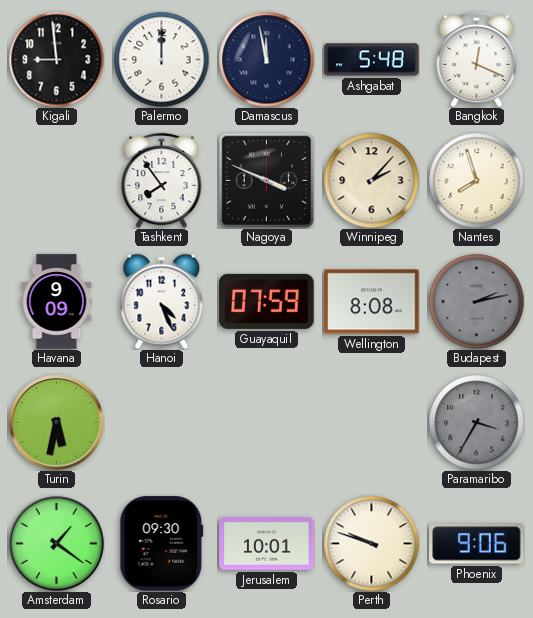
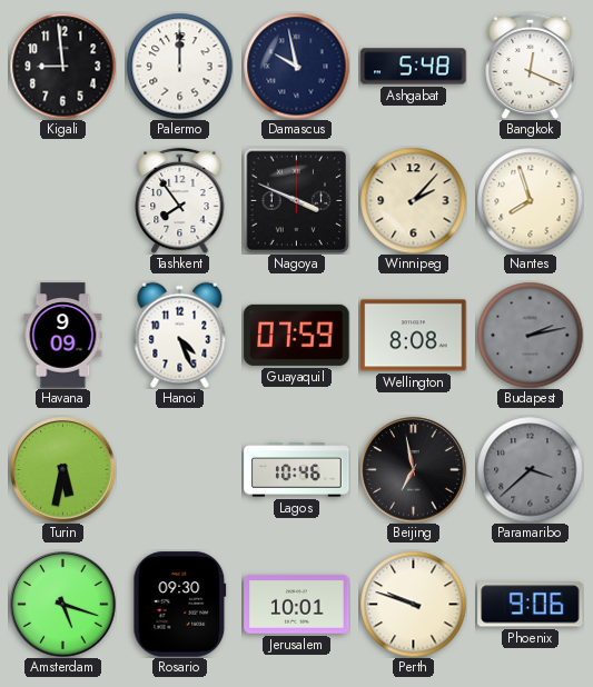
Damascus: 11:58 -> 9:58
Lagos: none -> 10:46
Beijing: none -> 6:58
Paramaribo: 3:35 -> 3:38
Amsterdam: 1:21 -> 5:18
